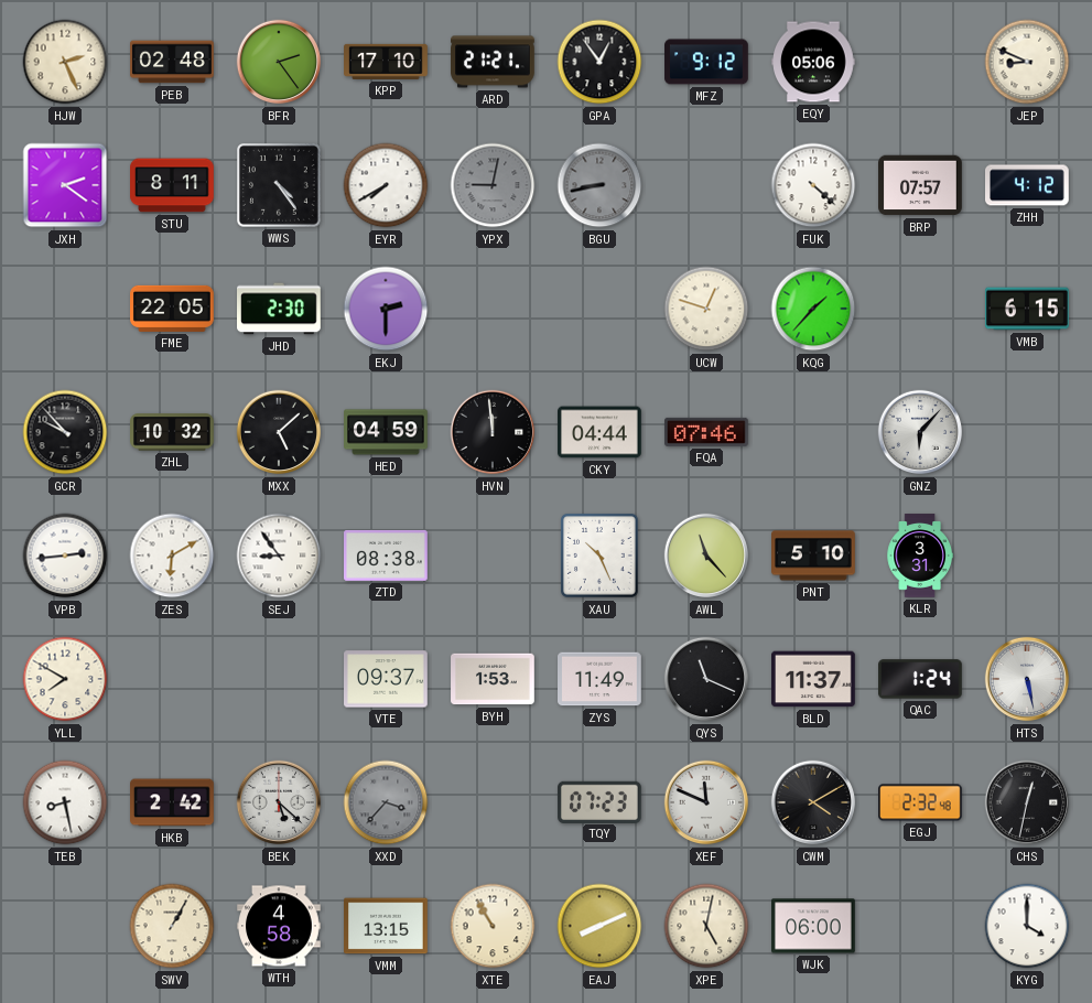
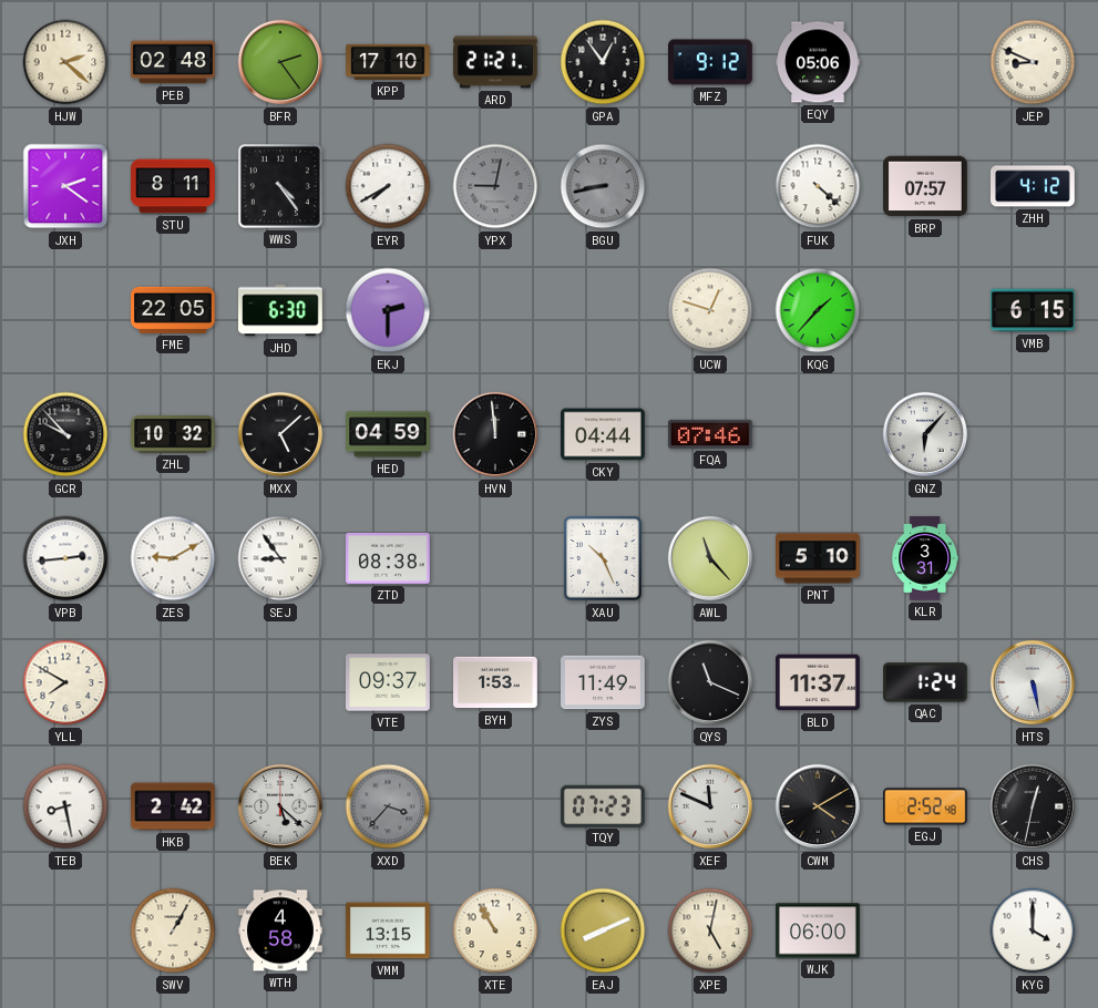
HJW: 2:26 -> 2:22
JHD: 2:30 -> 6:30
ZES: 6:10 -> 9:10
EGJ: 2:32 -> 2:52
